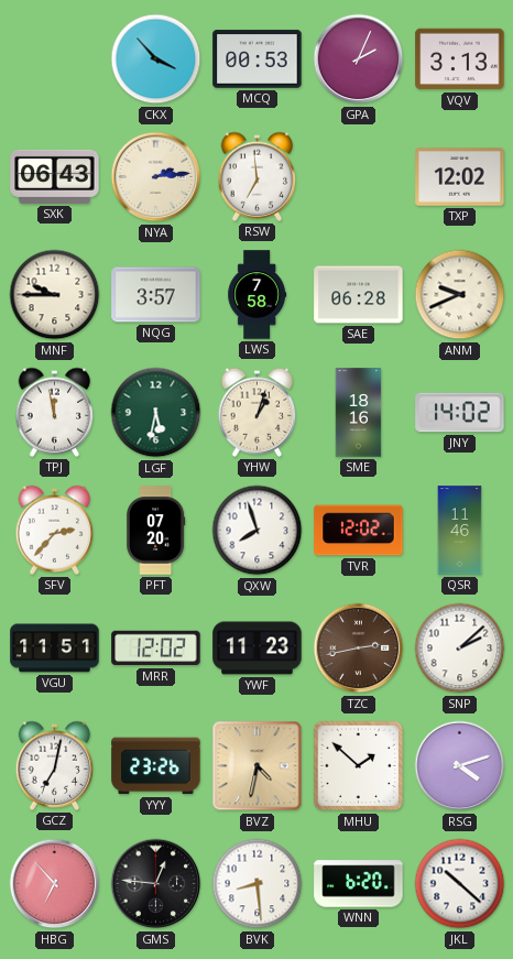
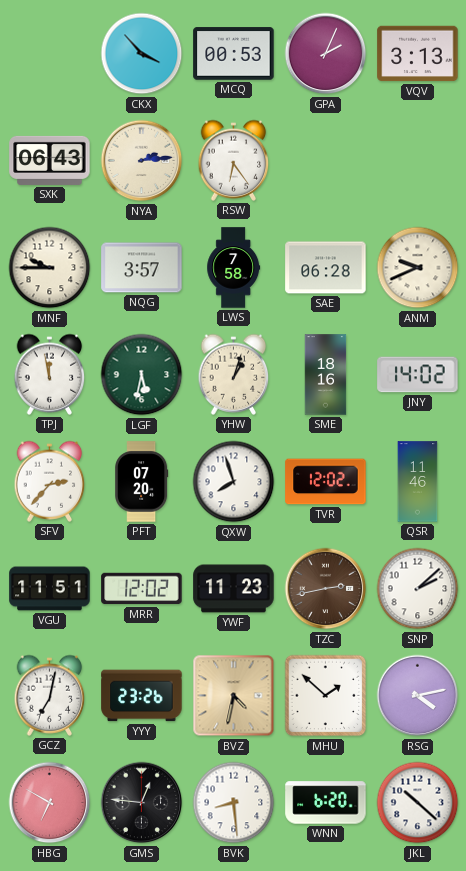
RSW: 6:59 -> 6:24
TXP: 12:02 -> none
RSG: 4:12 -> 4:13
HBG: 6:53 -> 6:50
